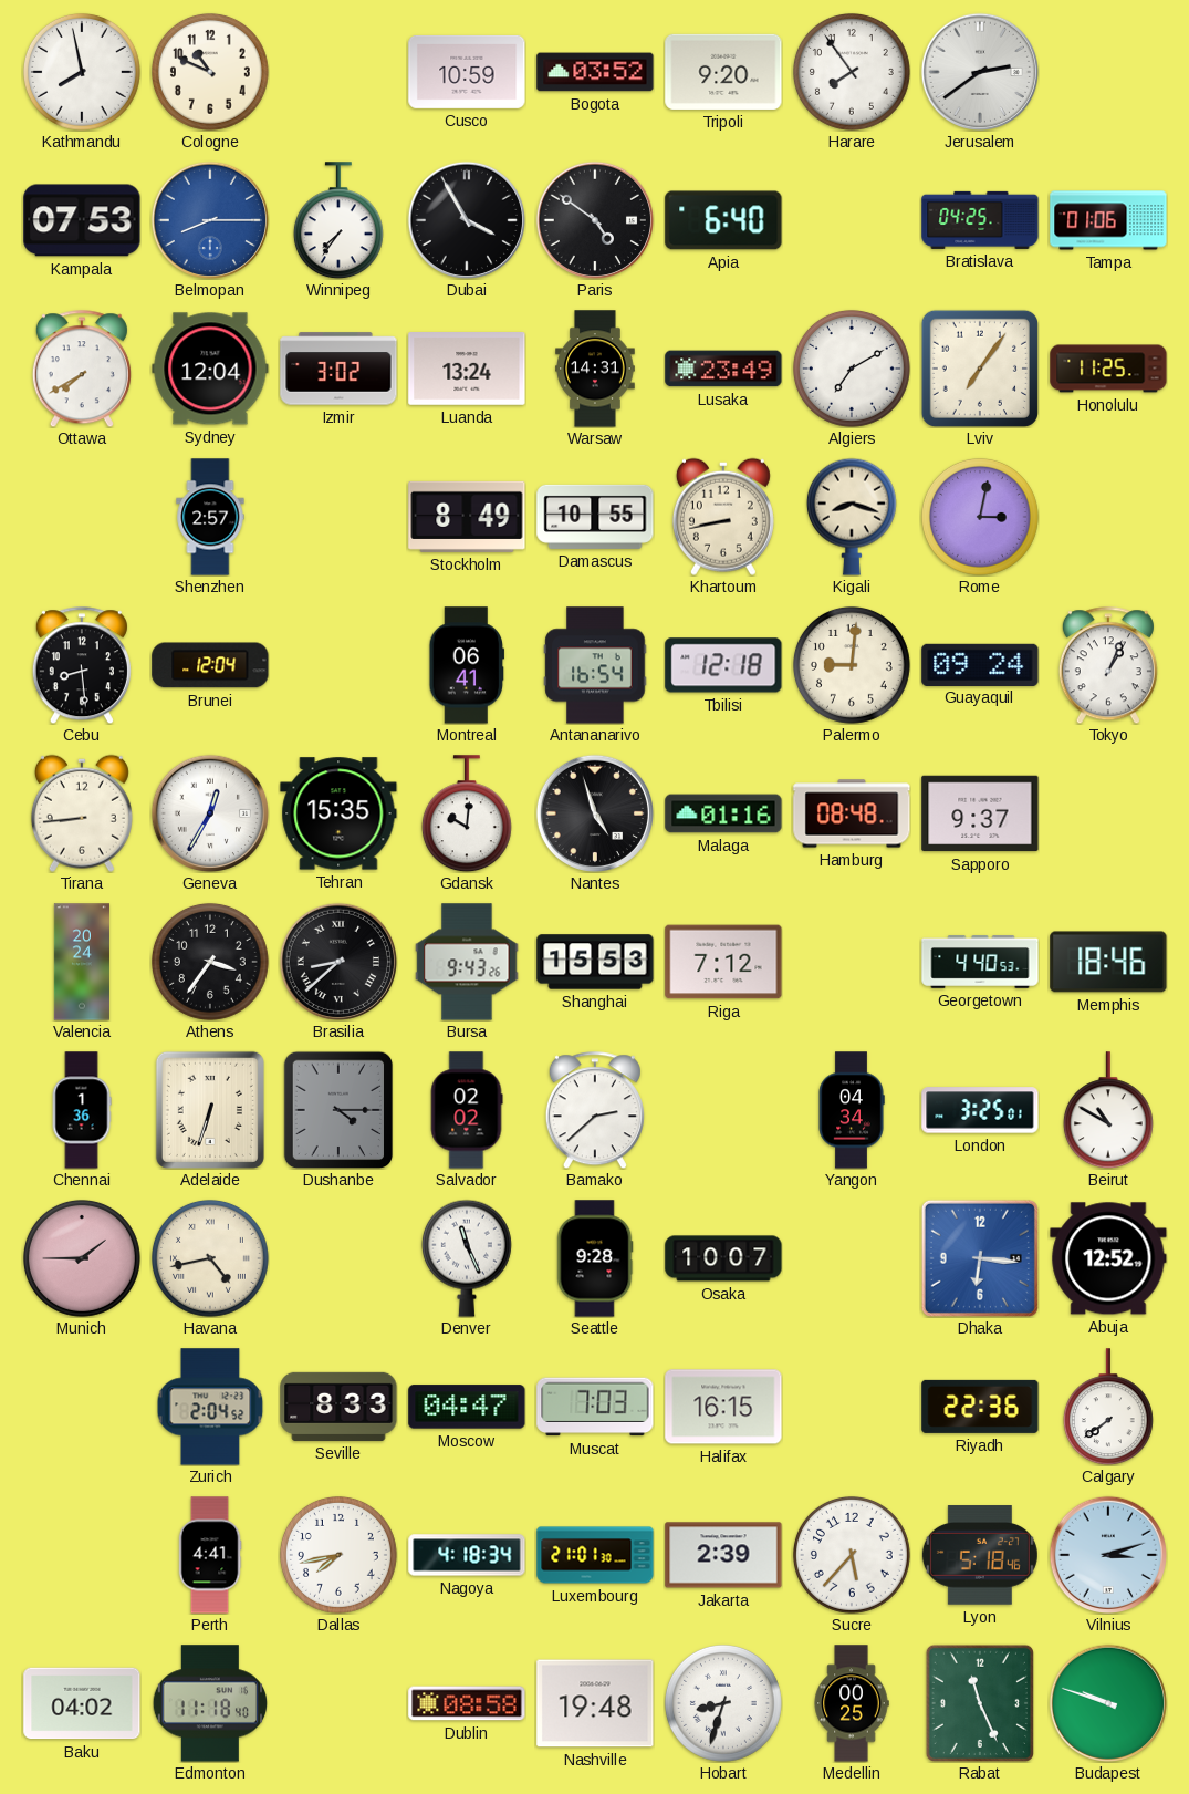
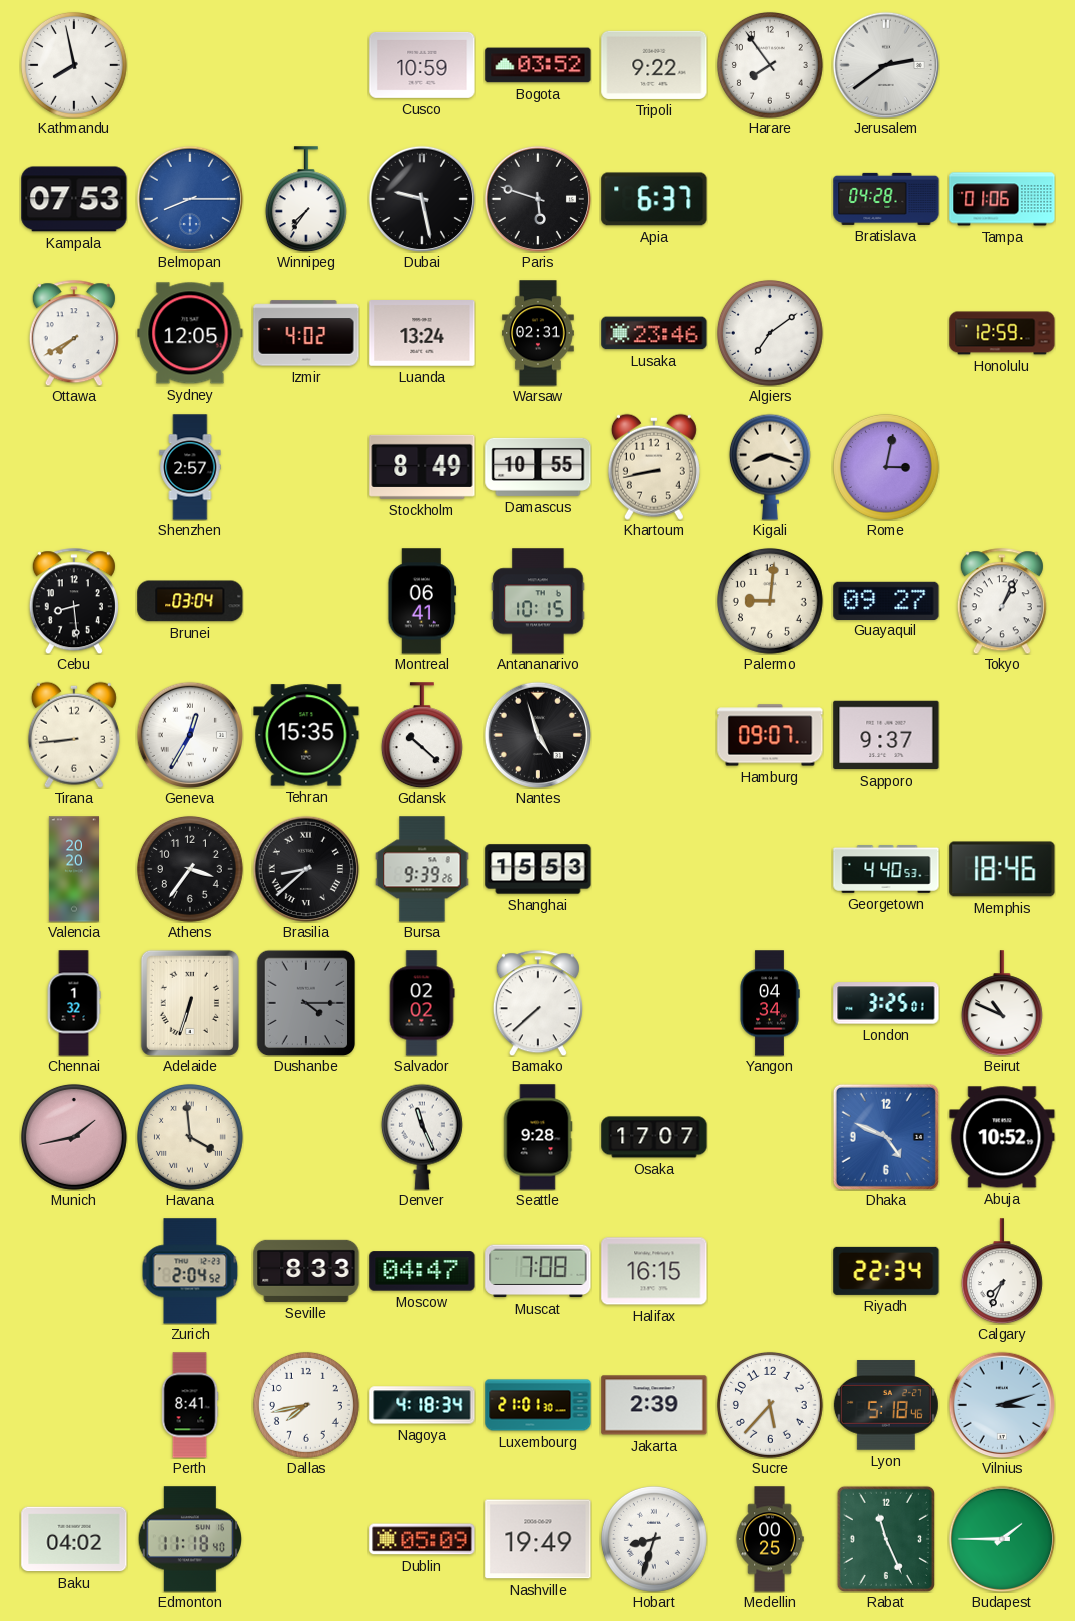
Cologne: 10:49 -> none
Tripoli: 9:20 -> 9:22
Dubai: 3:55 -> 9:28
Paris: 4:51 -> 5:48
Apia: 6:40 -> 6:37
Bratislava: 04:25 -> 04:28
Sydney: 12:04 -> 12:05
Izmir: 3:02 -> 4:02
Warsaw: 14:31 -> 02:31
Lusaka: 23:49 -> 23:46
Algiers: 7:10 -> 7:09
Lviv: 7:06 -> none
Honolulu: 11:25 -> 12:59
Brunei: 12:04 -> 03:04
Antananarivo: 16:54 -> 10:15
Tbilisi: 12:18 -> none
Guayaquil: 09:24 -> 09:27
Gdansk: 10:01 -> 10:22
Malaga: 01:16 -> none
Hamburg: 08:48 -> 09:07
Valencia: 20:24 -> 20:20
Bursa: 9:43 -> 9:39
Riga: 7:12 -> none
Chennai: 1:36 -> 1:32
Bamako: 2:38 -> 7:38
Beirut: 10:50 -> 10:49
Munich: 1:45 -> 1:43
Havana: 4:43 -> 3:59
Osaka: 10:07 -> 17:07
Dhaka: 6:16 -> 4:49
Abuja: 12:52 -> 10:52
Muscat: 7:03 -> 7:08
Riyadh: 22:36 -> 22:34
Calgary: 7:39 -> 7:34
Perth: 4:41 -> 8:41
Dublin: 08:58 -> 05:09
Nashville: 19:48 -> 19:49
Budapest: 9:48 -> 1:45
